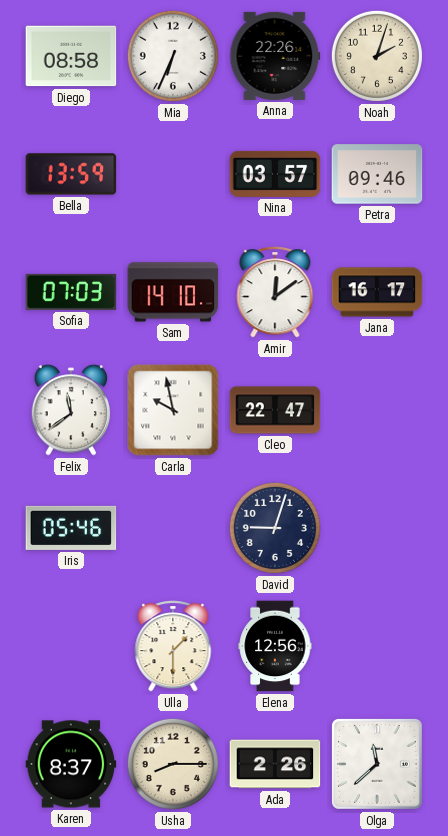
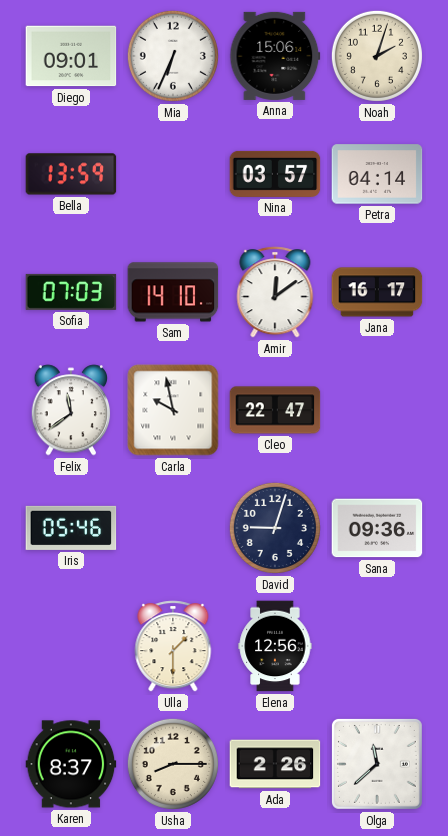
Diego: 08:58 -> 09:01
Anna: 22:26 -> 15:06
Petra: 09:46 -> 04:14
Sana: none -> 09:36
